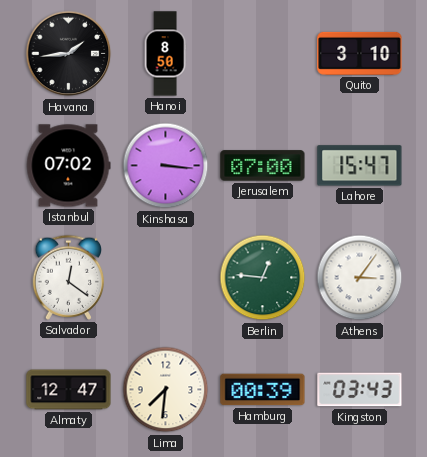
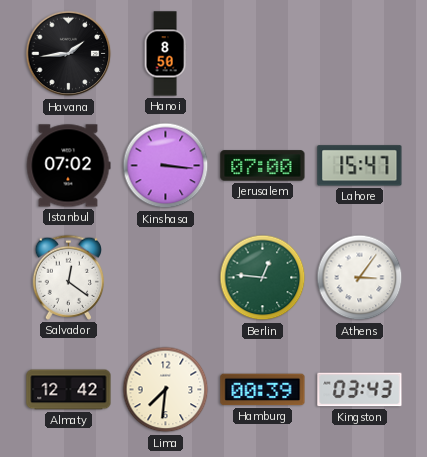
Quito: 3:10 -> none
Almaty: 12:47 -> 12:42
